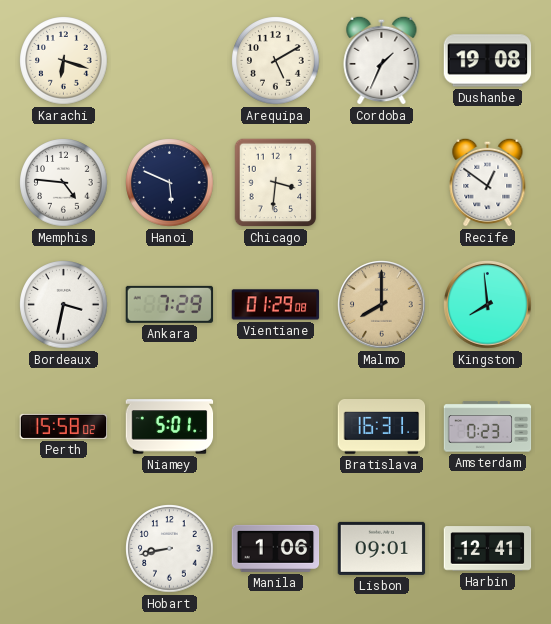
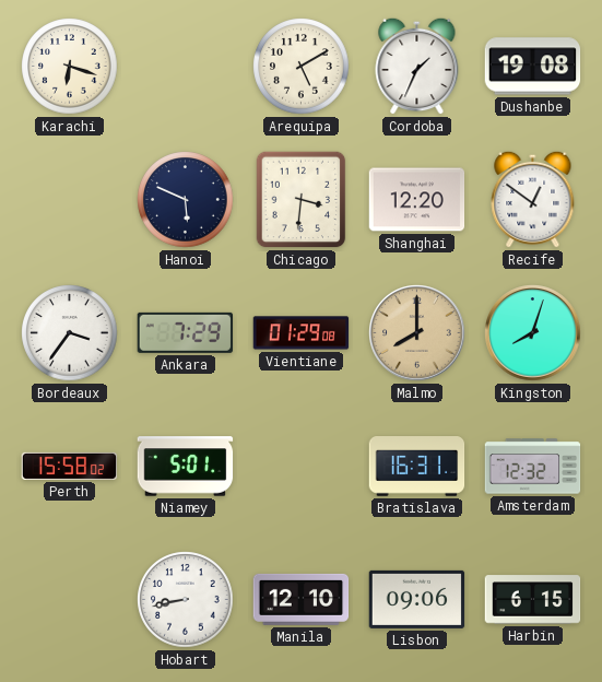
Memphis: 4:46 -> none
Shanghai: none -> 12:20
Bordeaux: 3:32 -> 3:36
Kingston: 7:59 -> 8:03
Amsterdam: 0:23 -> 12:32
Manila: 1:06 -> 12:10
Lisbon: 09:01 -> 09:06
Harbin: 12:41 -> 6:15
